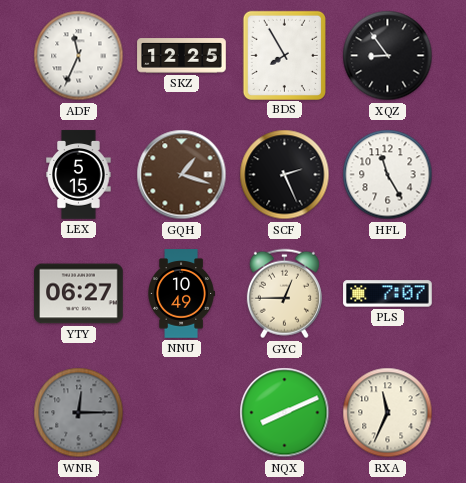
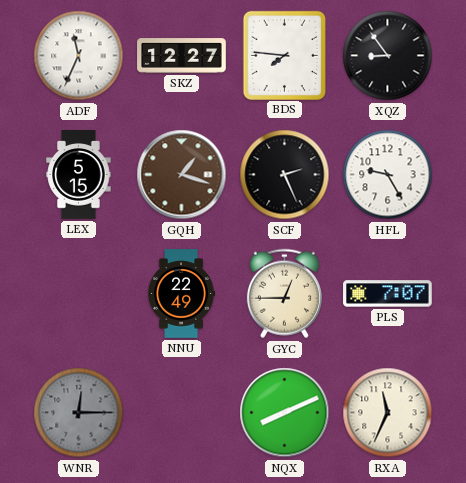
SKZ: 12:25 -> 12:27
BDS: 7:55 -> 7:46
HFL: 11:25 -> 9:25
YTY: 06:27 -> none
NNU: 10:49 -> 22:49
